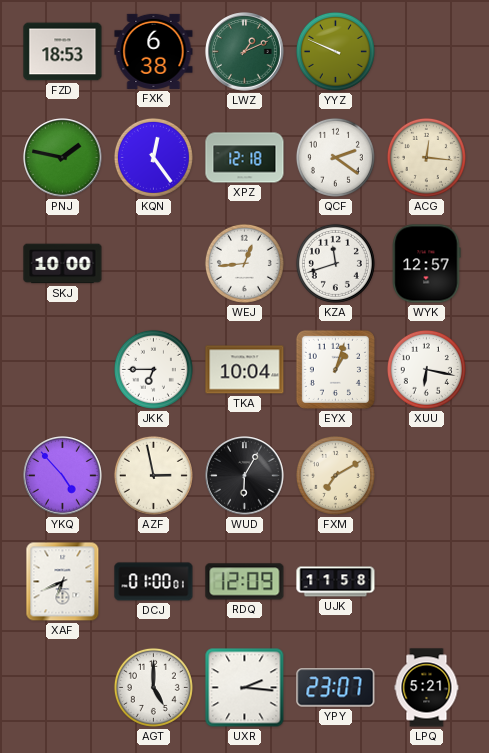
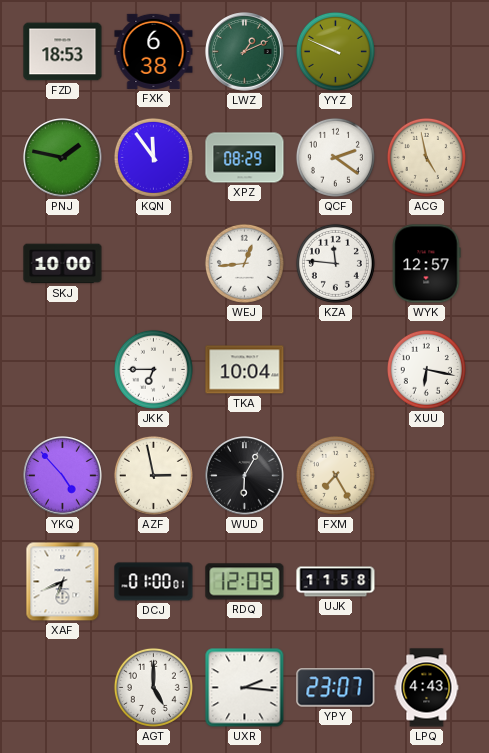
KQN: 12:24 -> 11:54
XPZ: 12:18 -> 08:29
ACG: 12:16 -> 4:58
KZA: 11:42 -> 11:46
EYX: 1:03 -> none
FXM: 7:10 -> 7:25
LPQ: 5:21 -> 4:43
